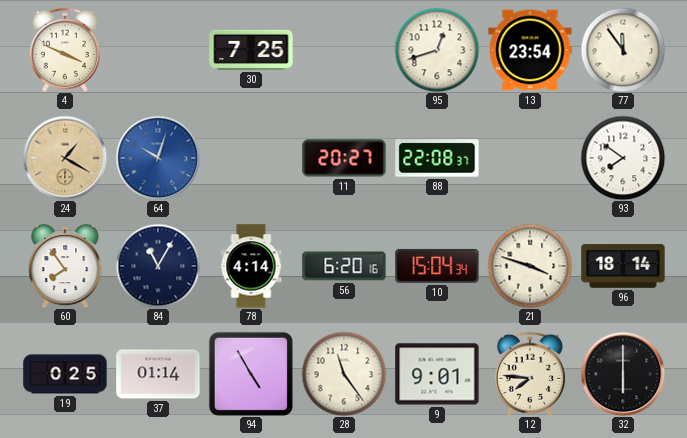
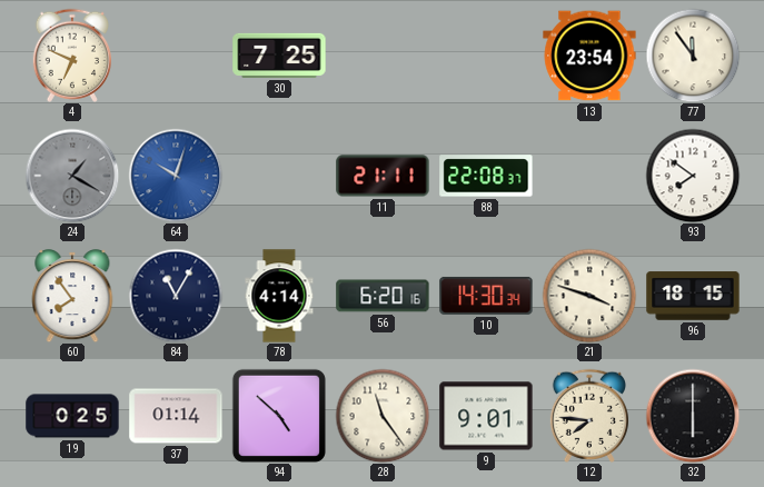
4: 3:49 -> 6:49
95: 12:42 -> none
24 dial: champagne -> grey
11: 20:27 -> 21:11
10: 15:04 -> 14:30
96: 18:14 -> 18:15
94: 4:55 -> 4:52
